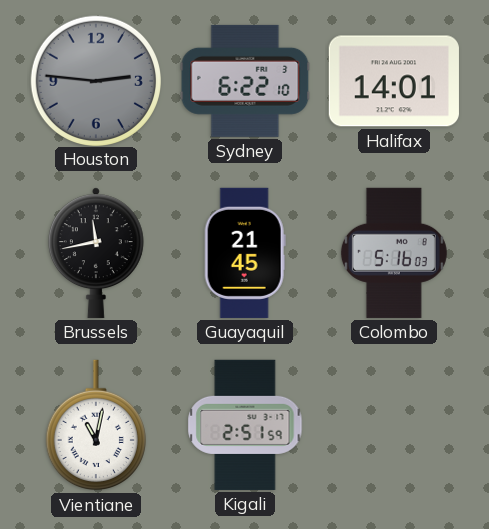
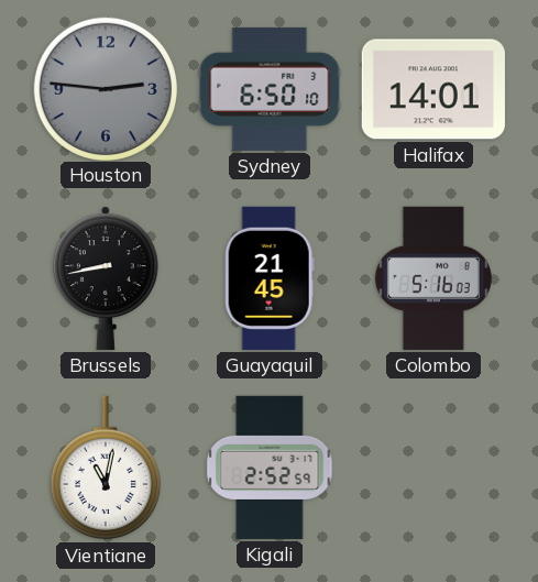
Sydney: 6:22 -> 6:50
Brussels: 11:43 -> 8:43
Kigali: 2:51 -> 2:52
